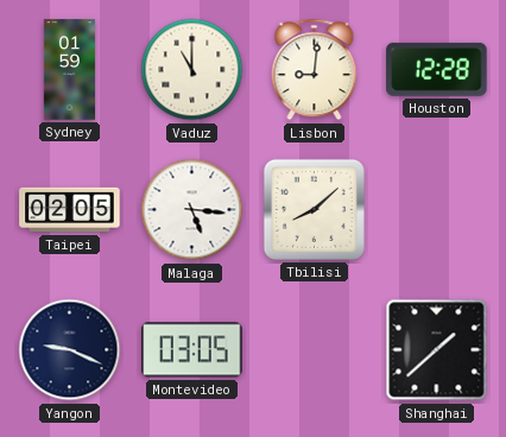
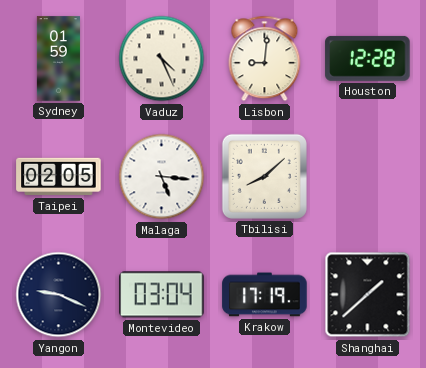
Vaduz: 11:00 -> 4:26
Montevideo: 03:05 -> 03:04
Krakow: none -> 17:19
